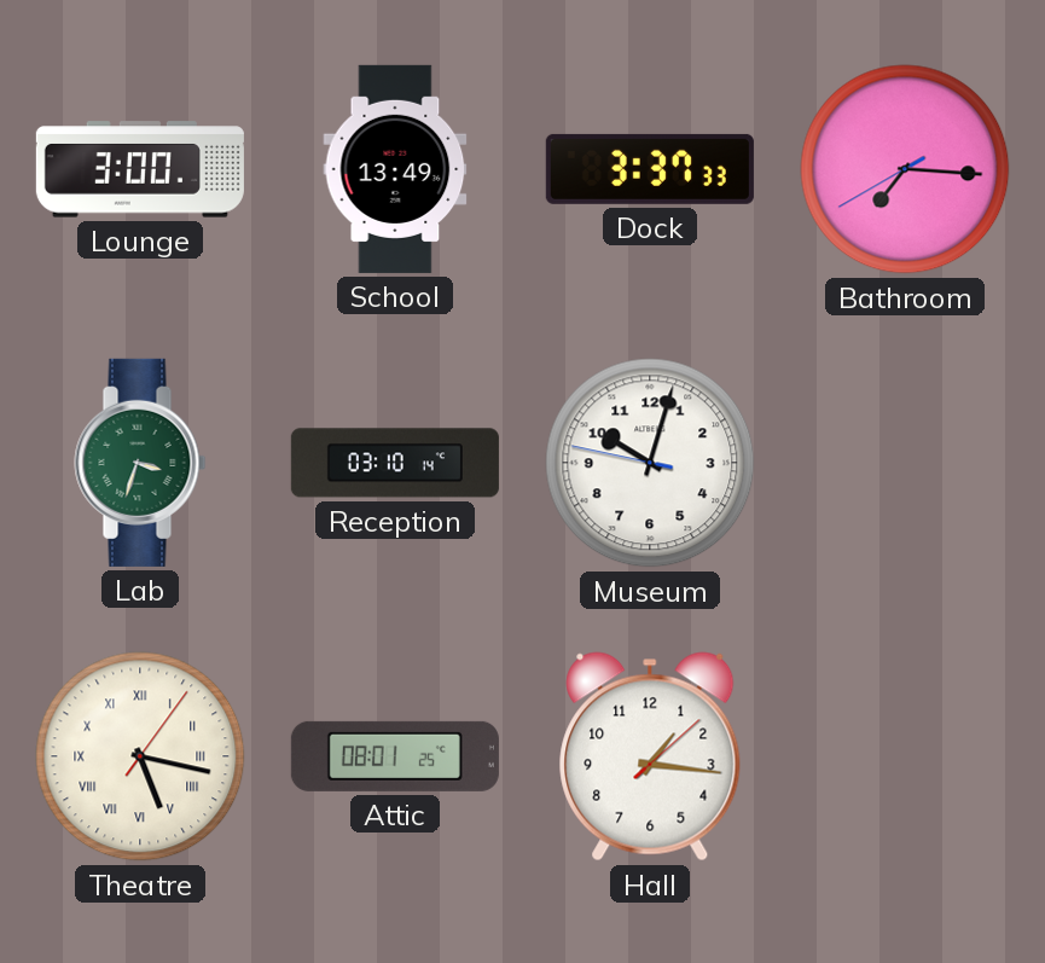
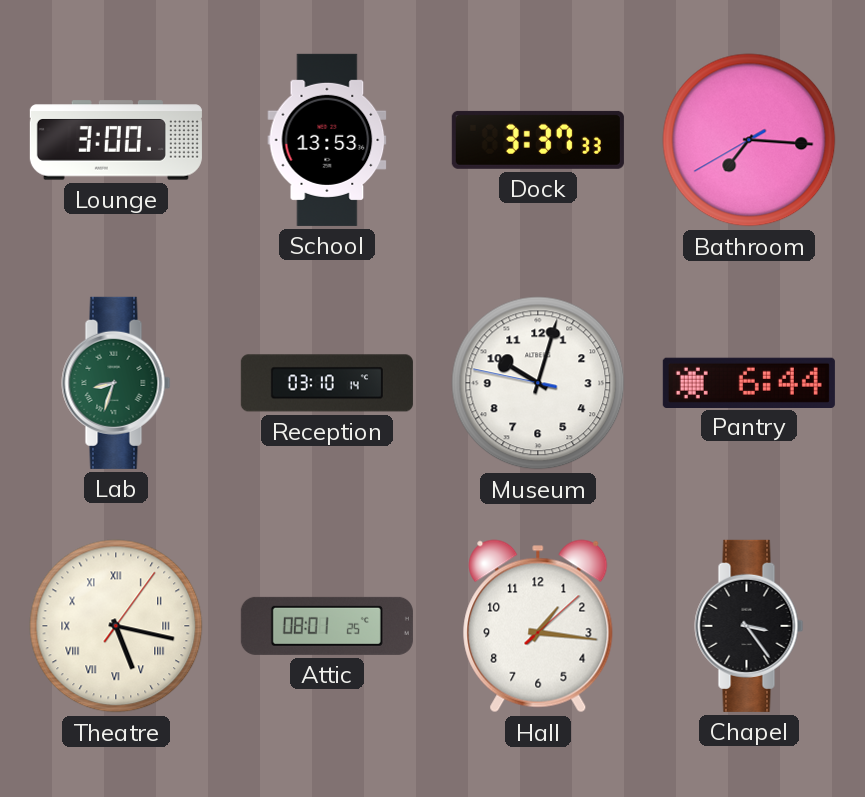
School: 13:49 -> 13:53
Lab: 3:33 -> 8:33
Pantry: none -> 6:44
Chapel: none -> 3:24
